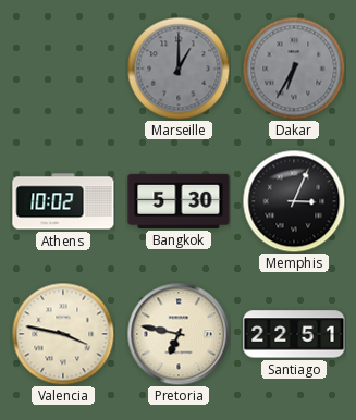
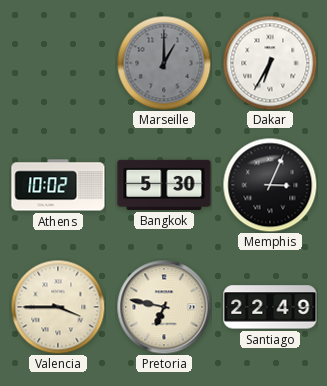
Dakar dial: grey -> white
Valencia: 3:47 -> 3:45
Santiago: 22:51 -> 22:49
